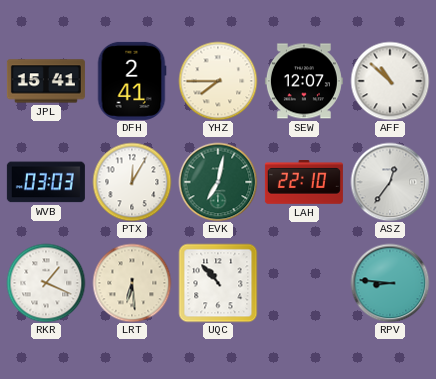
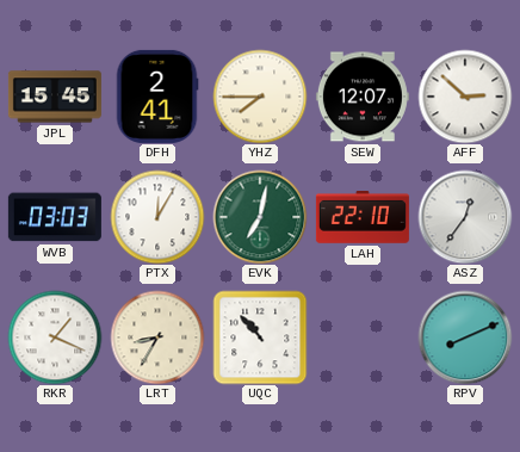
JPL: 15:41 -> 15:45
AFF: 10:52 -> 2:52
LRT: 6:29 -> 8:35
RPV: 8:46 -> 8:11
